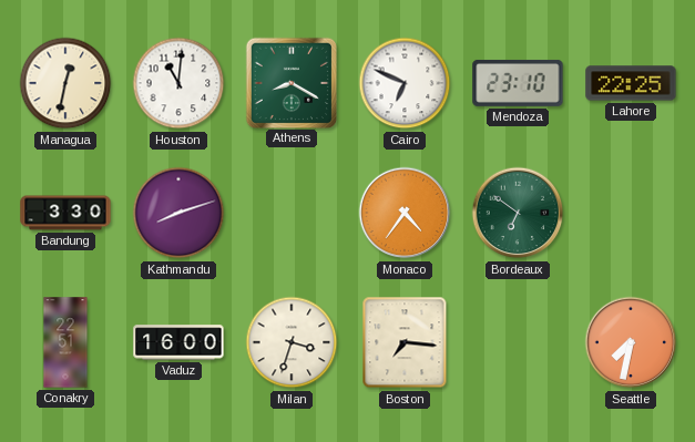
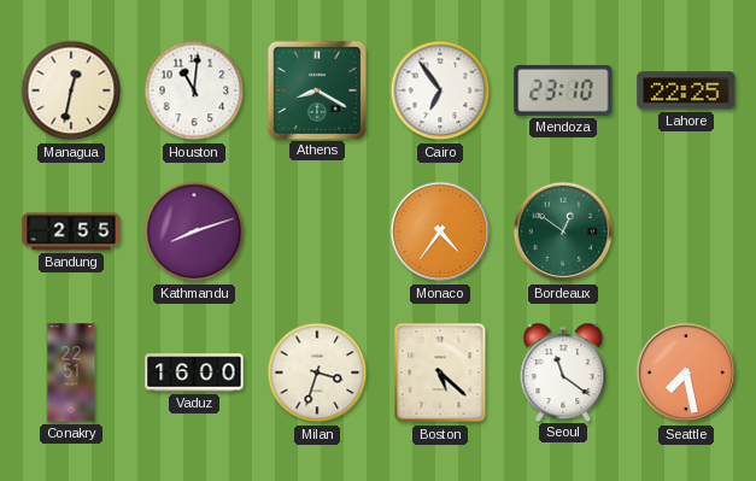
Cairo: 6:49 -> 6:54
Bandung: 3:30 -> 2:55
Bordeaux: 6:51 -> 12:51
Boston: 7:16 -> 5:22
Seoul: none -> 11:21
Seattle: 7:32 -> 7:28
